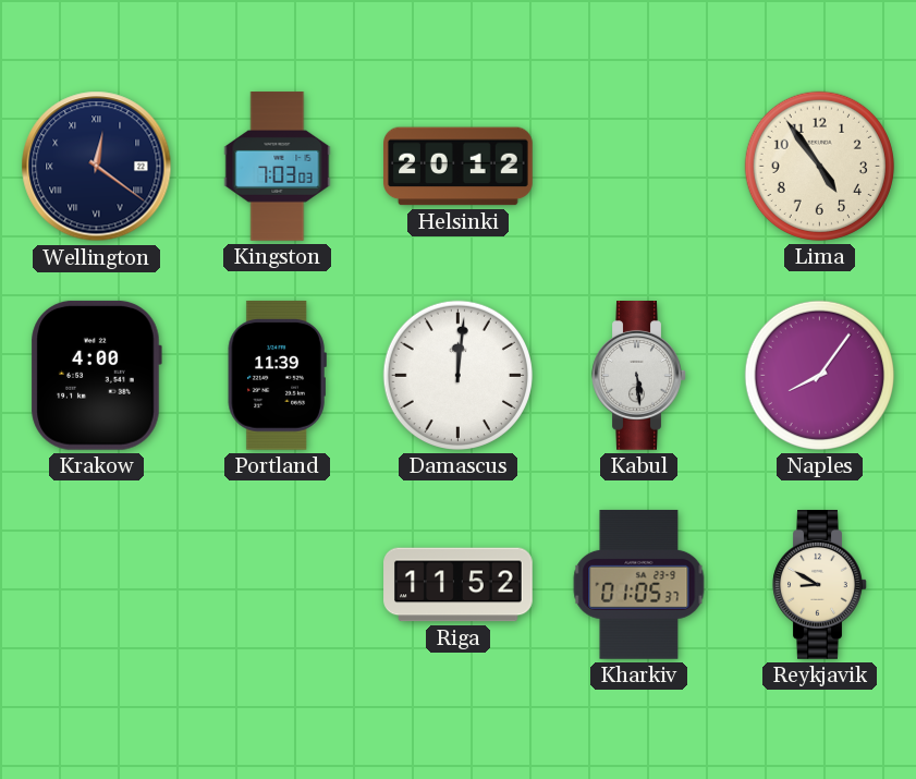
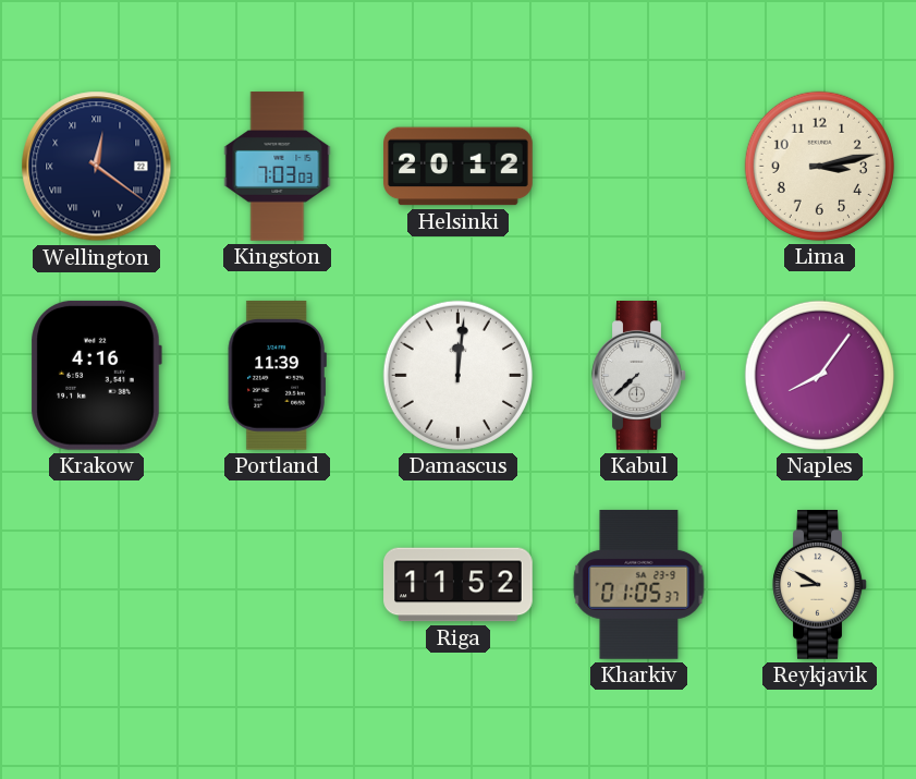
Lima: 4:54 -> 3:13
Krakow: 4:00 -> 4:16
Kabul: 5:29 -> 7:38
